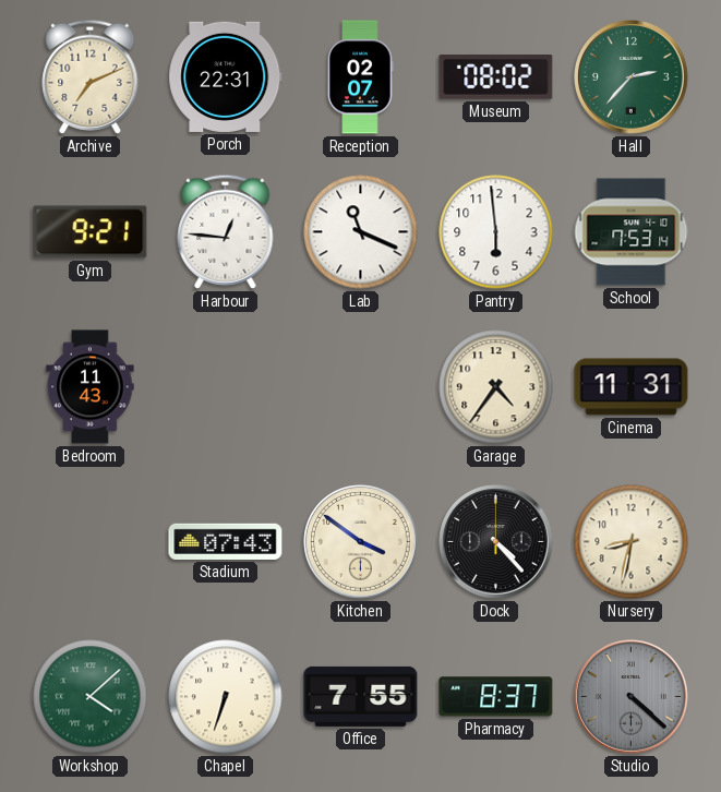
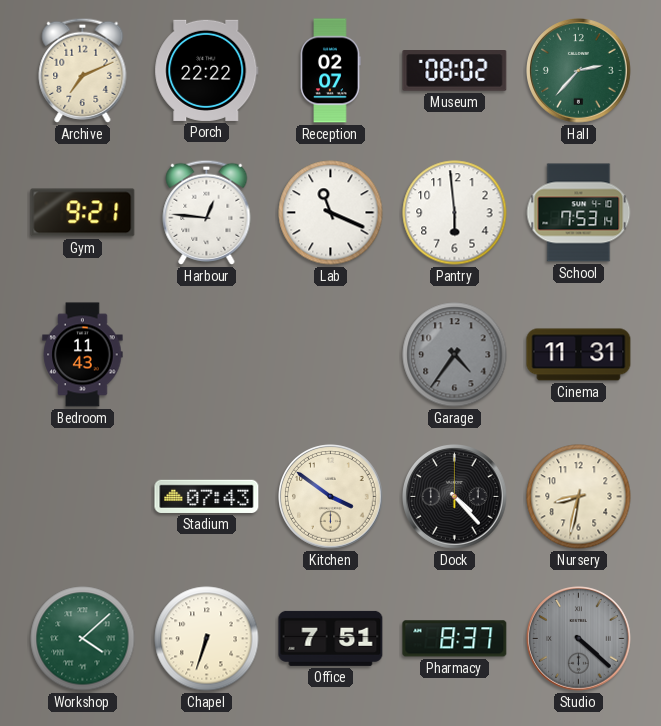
Porch: 22:31 -> 22:22
Garage dial: cream -> grey
Office: 7:55 -> 7:51
